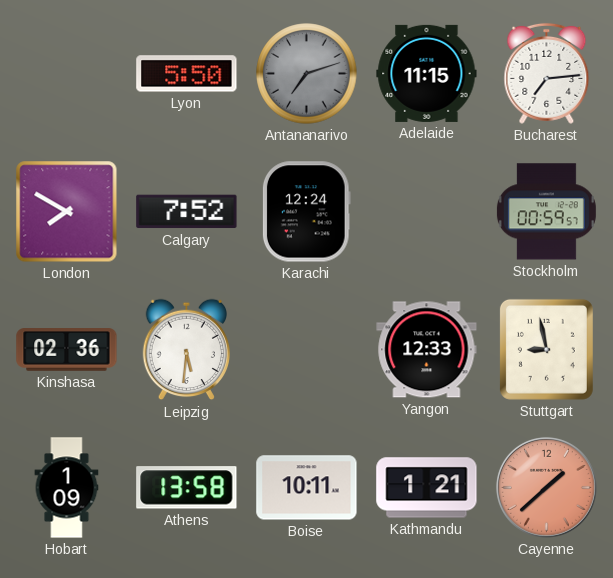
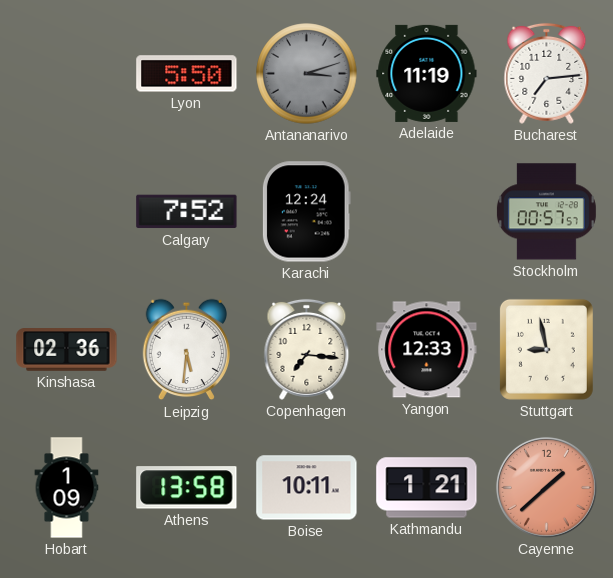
Antananarivo: 7:12 -> 3:12
Adelaide: 11:15 -> 11:19
London: 7:50 -> none
Stockholm: 00:59 -> 00:57
Copenhagen: none -> 7:16
